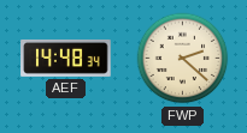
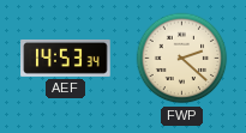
AEF: 14:48 -> 14:53
